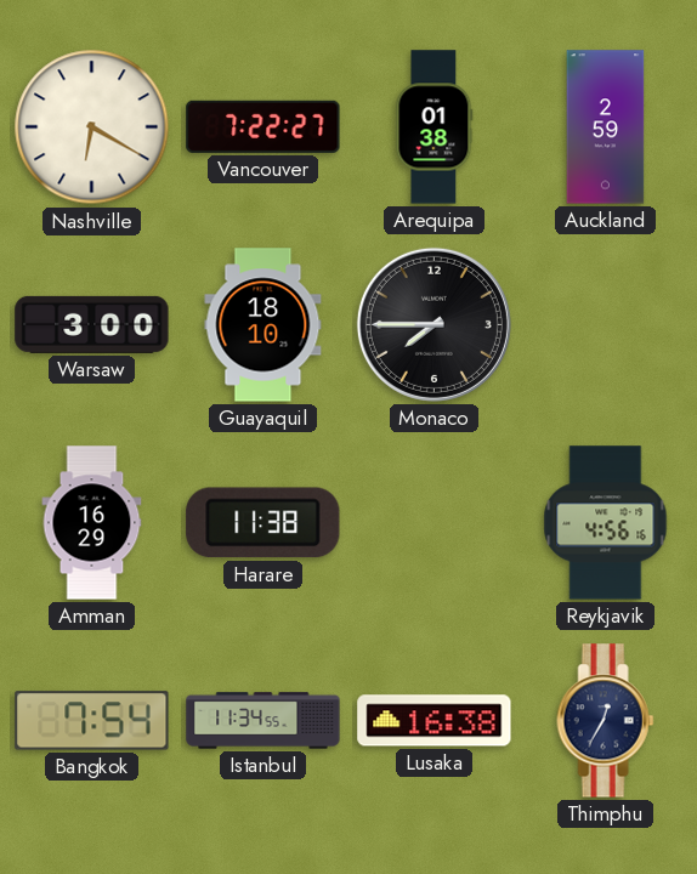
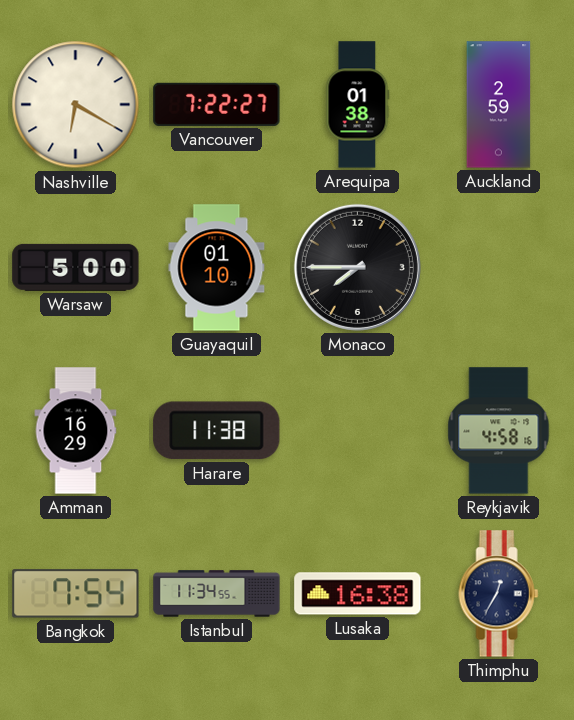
Warsaw: 3:00 -> 5:00
Guayaquil: 18:10 -> 01:10
Reykjavik: 4:56 -> 4:58
